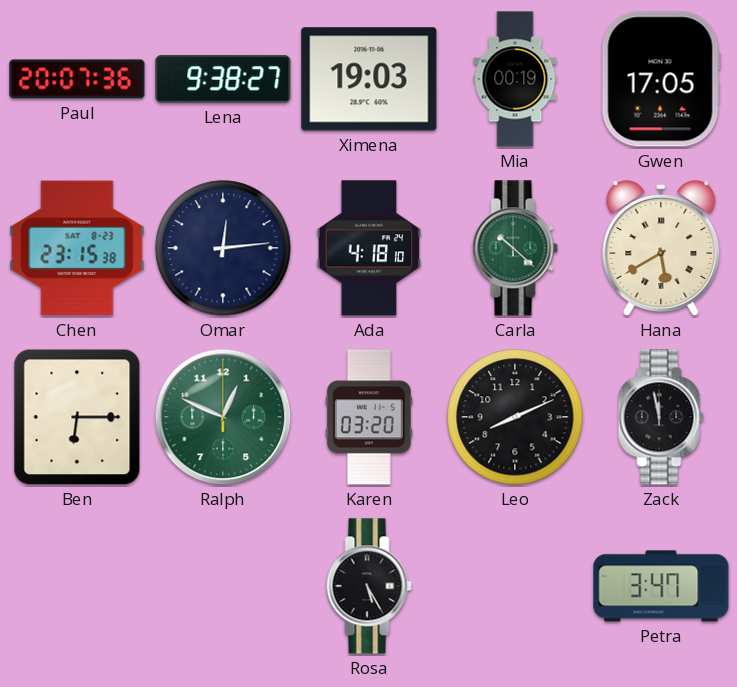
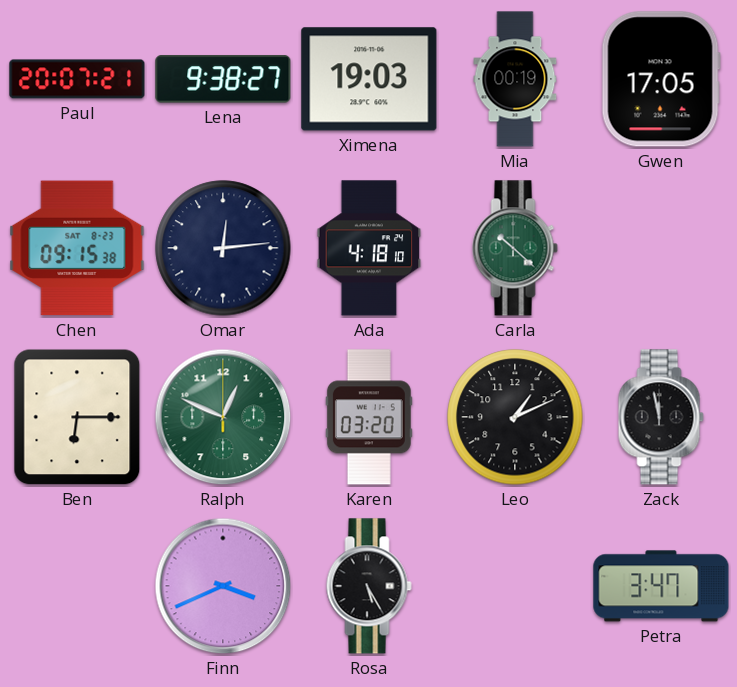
Paul: 20:07:36 -> 20:07:21
Chen: 23:15 -> 09:15
Hana: 5:40 -> none
Leo: 8:11 -> 1:11
Finn: none -> 3:41
